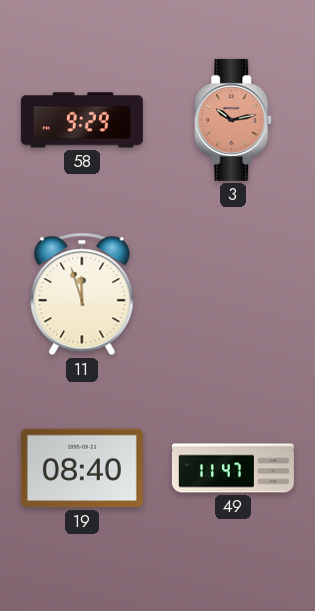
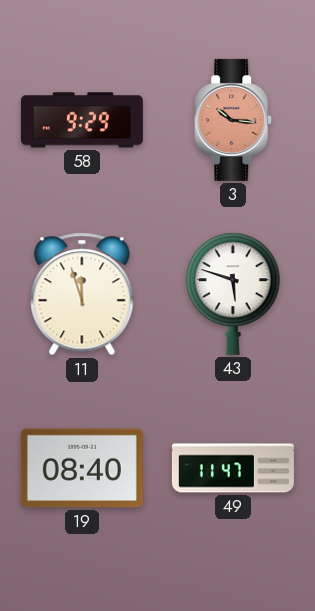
3: 10:13 -> 10:16
43: none -> 5:48
